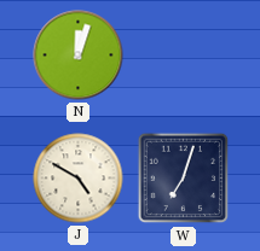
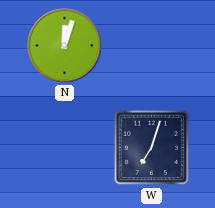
J: 4:50 -> none
